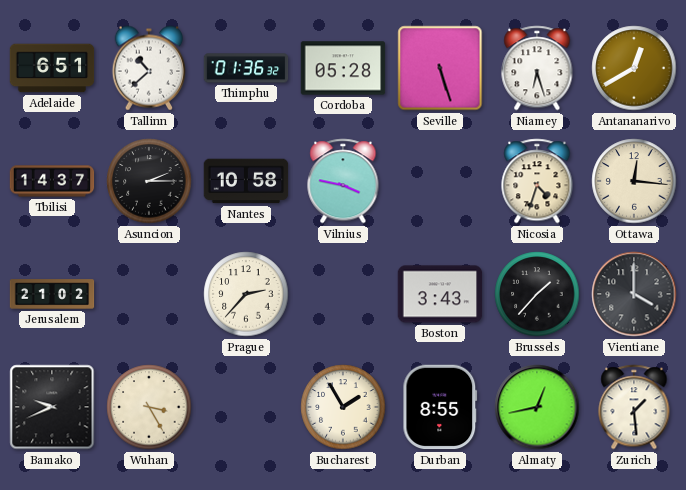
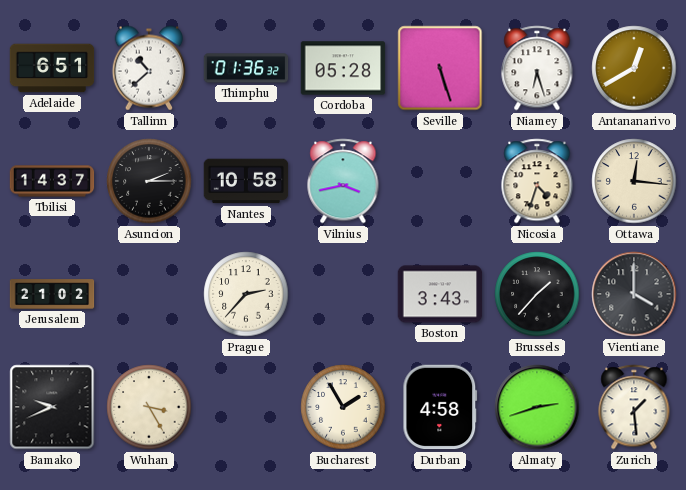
Vilnius: 3:47 -> 3:43
Durban: 8:55 -> 4:58
Almaty: 12:43 -> 2:42
